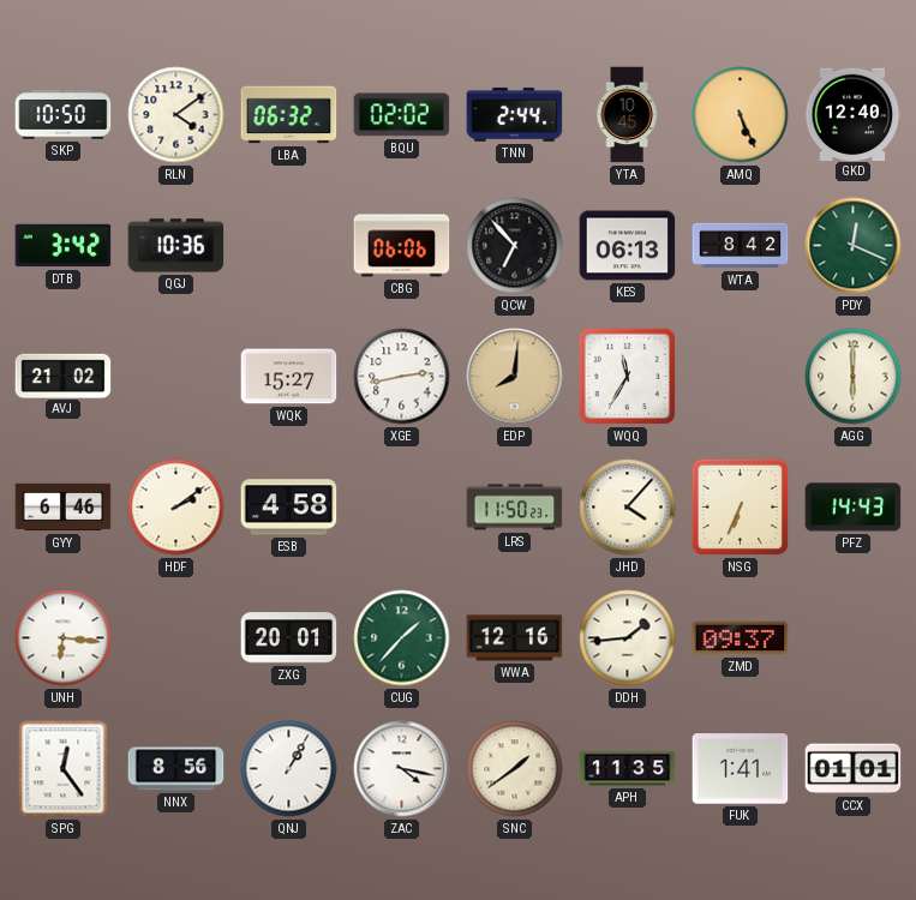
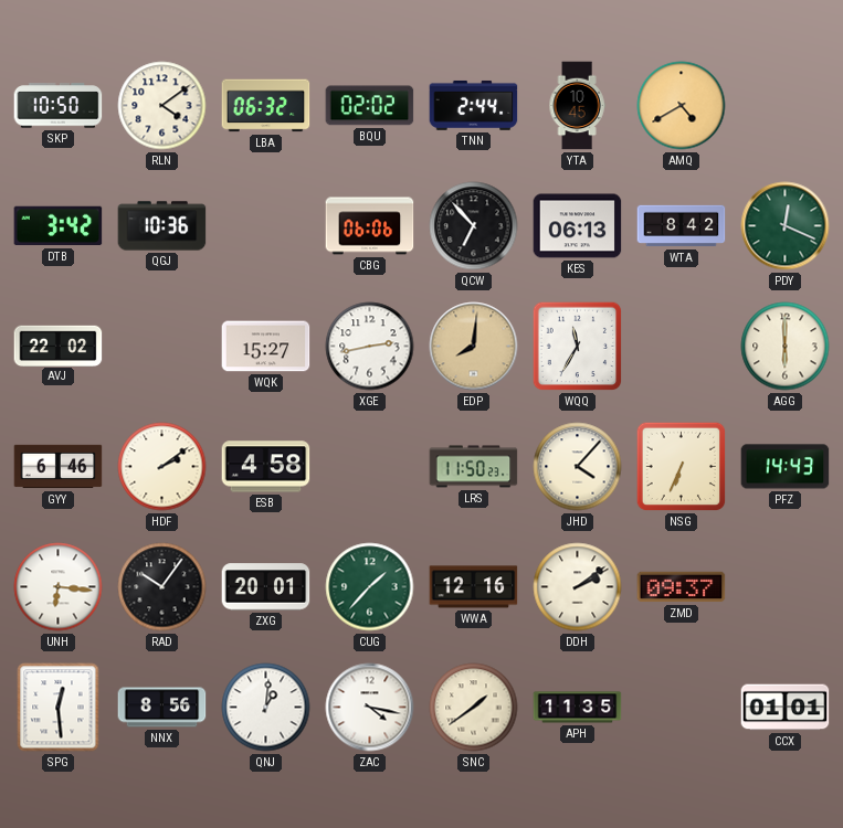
AMQ: 5:26 -> 4:40
GKD: 12:40 -> none
AVJ: 21:02 -> 22:02
RAD: none -> 10:06
DDH: 1:44 -> 2:09
SPG: 12:24 -> 12:29
QNJ: 1:05 -> 1:01
FUK: 1:41 -> none
